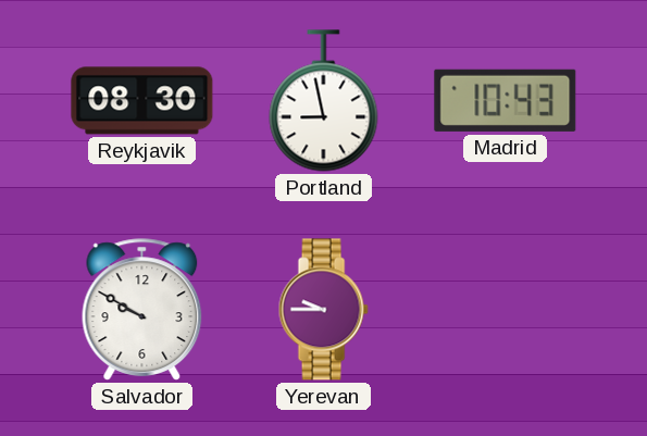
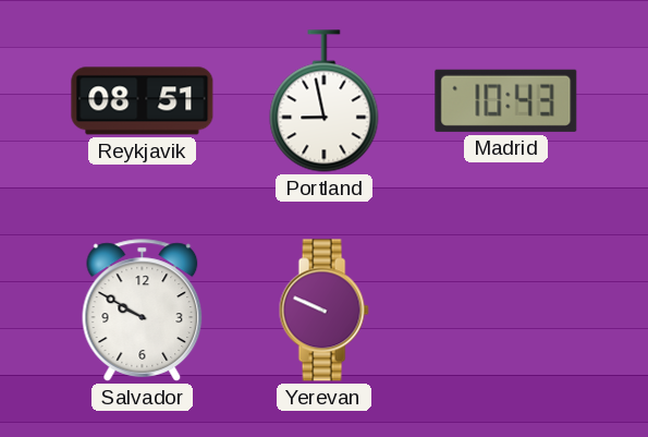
Reykjavik: 08:30 -> 08:51
Yerevan: 9:45 -> 9:49
